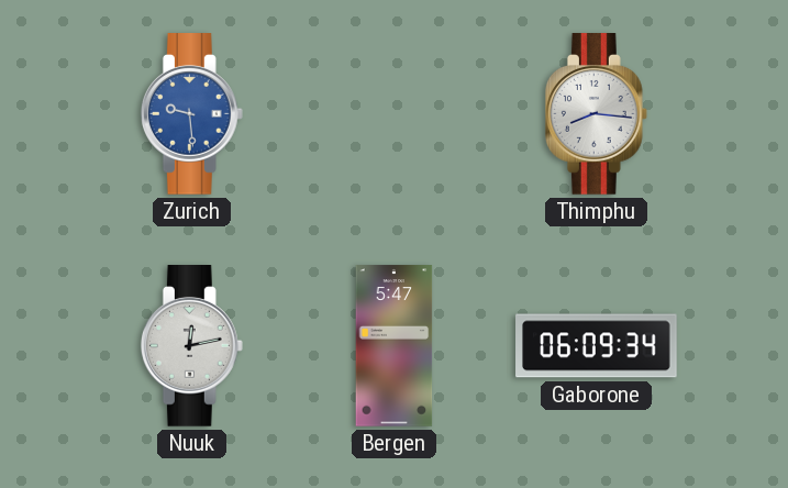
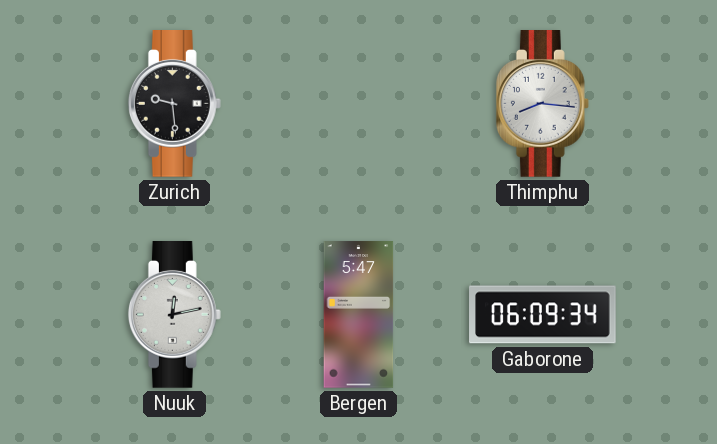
Zurich dial: blue -> black
